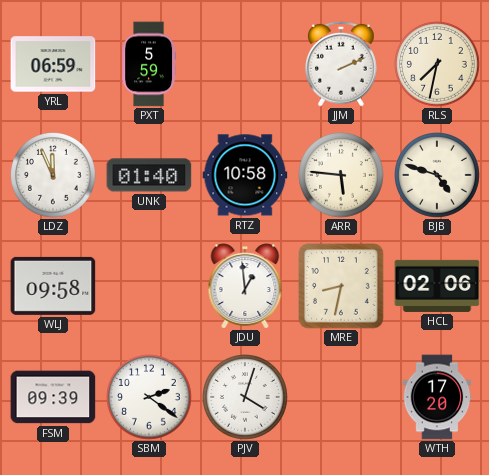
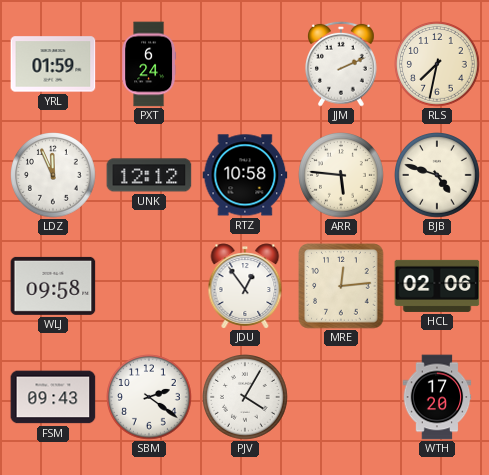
YRL: 06:59 -> 01:59
PXT: 5:59 -> 6:24
UNK: 01:40 -> 12:12
JDU: 12:59 -> 12:54
MRE: 8:32 -> 12:14
FSM: 09:39 -> 09:43
PJV: 4:03 -> 4:05
